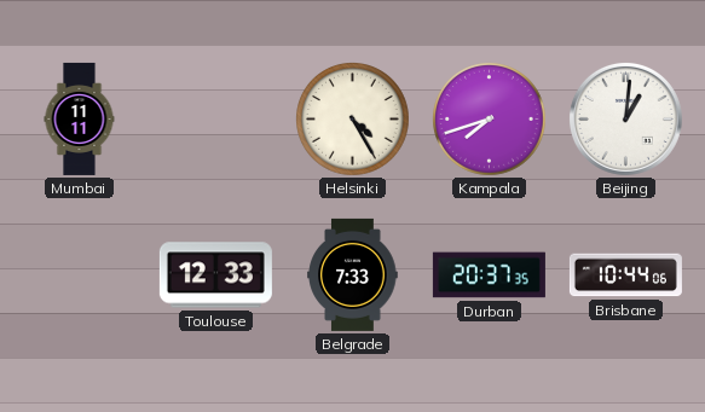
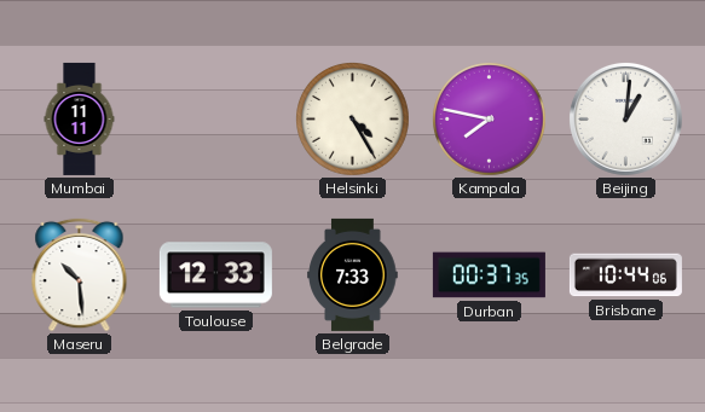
Kampala: 7:42 -> 7:47
Maseru: none -> 10:29
Durban: 20:37 -> 00:37
